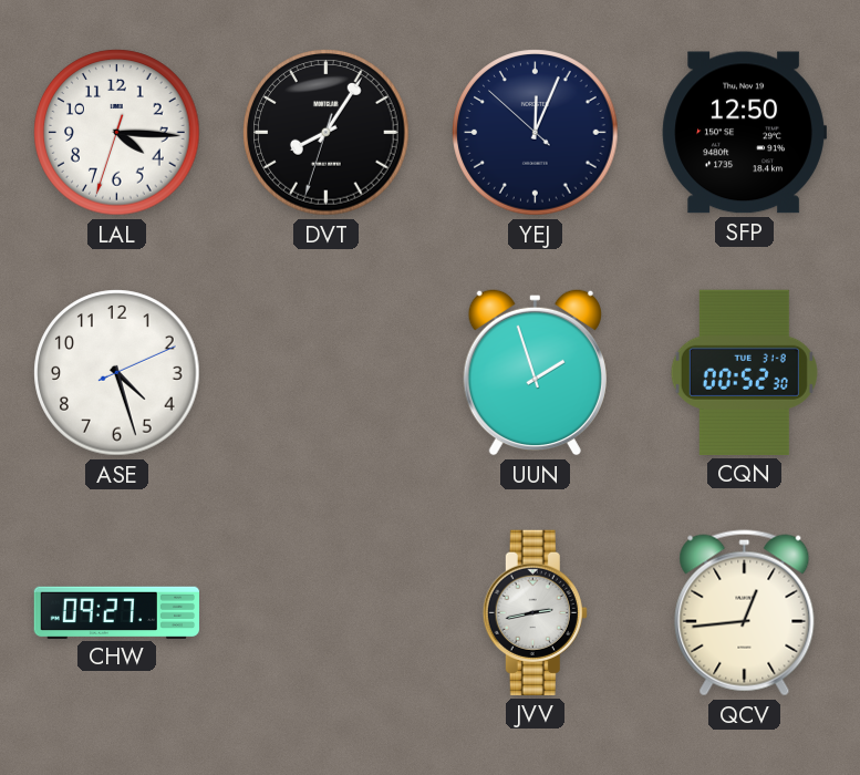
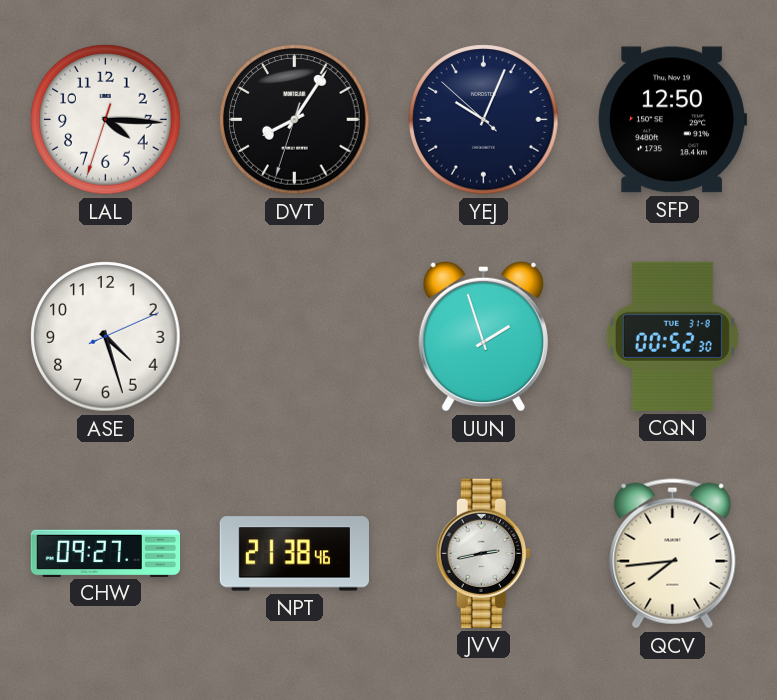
YEJ: 12:03 -> 10:03
NPT: none -> 21:38
QCV: 12:44 -> 7:44
